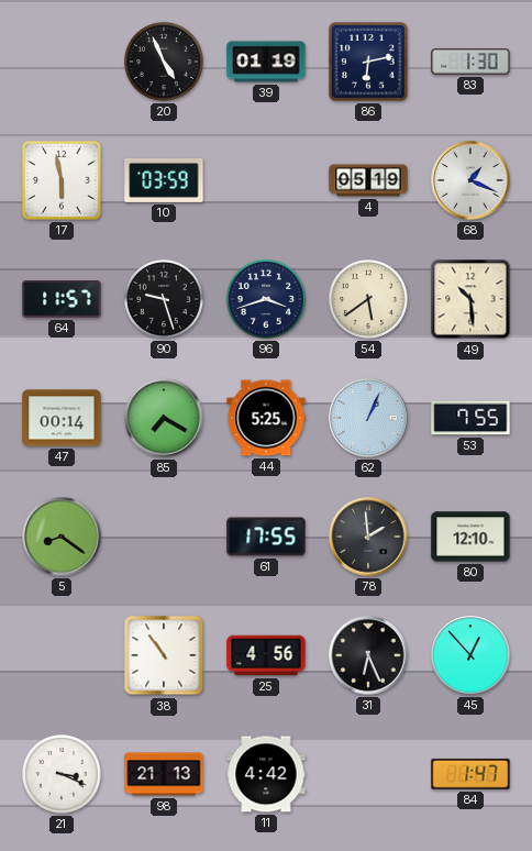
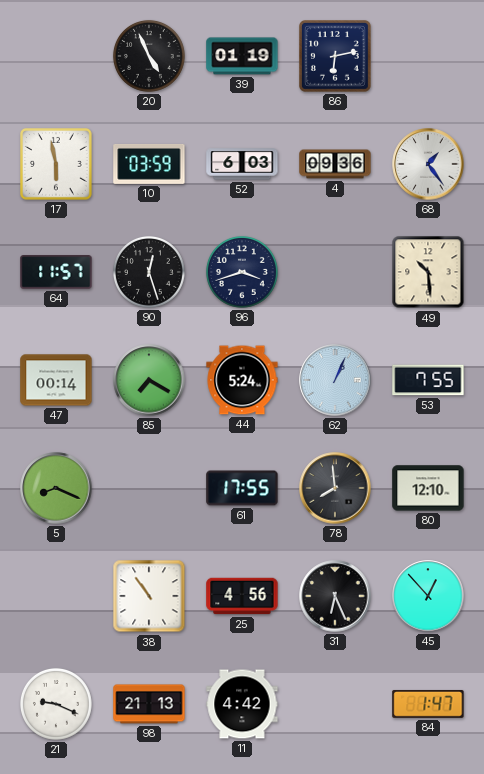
83: 1:30 -> none
52: none -> 6:03
4: 05:19 -> 09:36
68: 1:19 -> 1:24
90: 9:27 -> 12:27
54: 5:39 -> none
44: 5:25 -> 5:24
5: 8:21 -> 8:19
78: 1:59 -> 7:59
21: 3:19 -> 9:19
